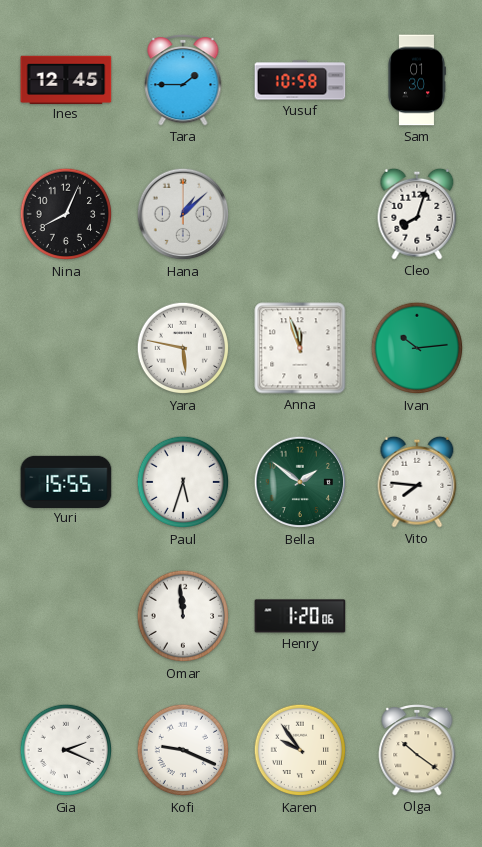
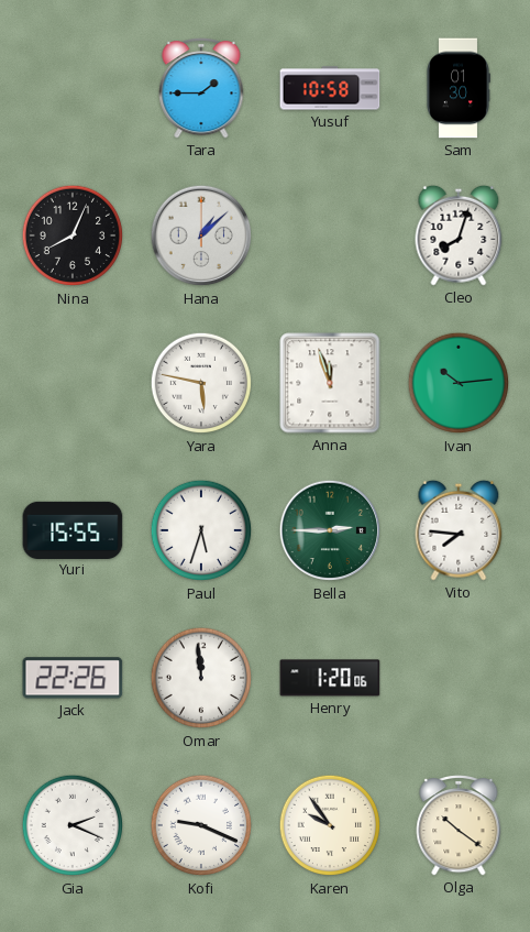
Ines: 12:45 -> none
Bella: 1:51 -> 2:45
Jack: none -> 22:26
